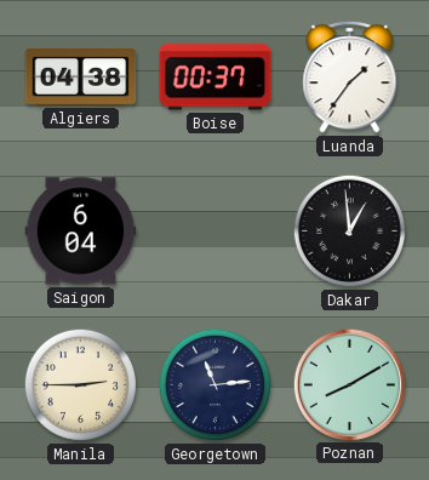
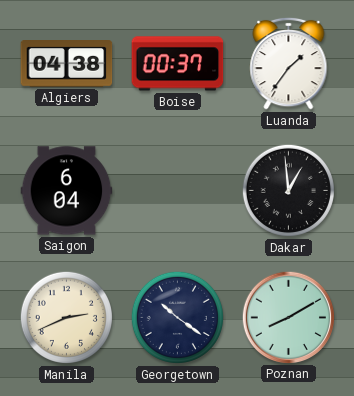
Manila: 2:45 -> 2:41
Georgetown: 11:14 -> 10:21
